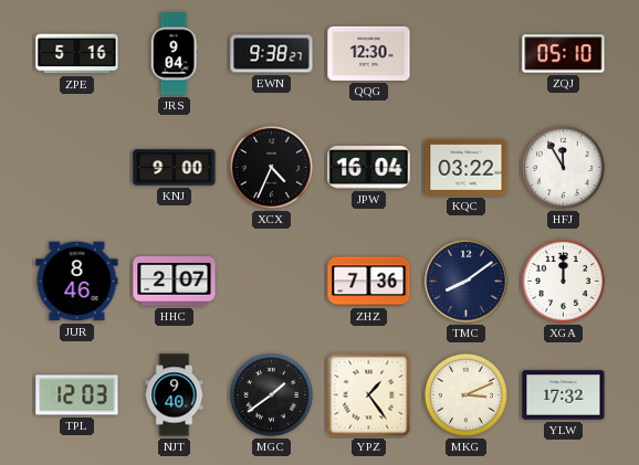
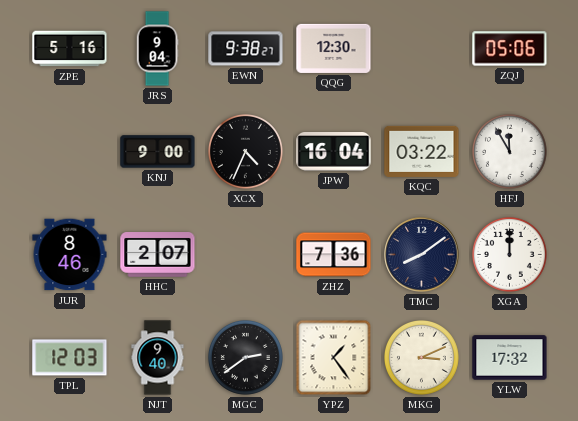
ZQJ: 05:10 -> 05:06
MGC: 1:39 -> 2:39
